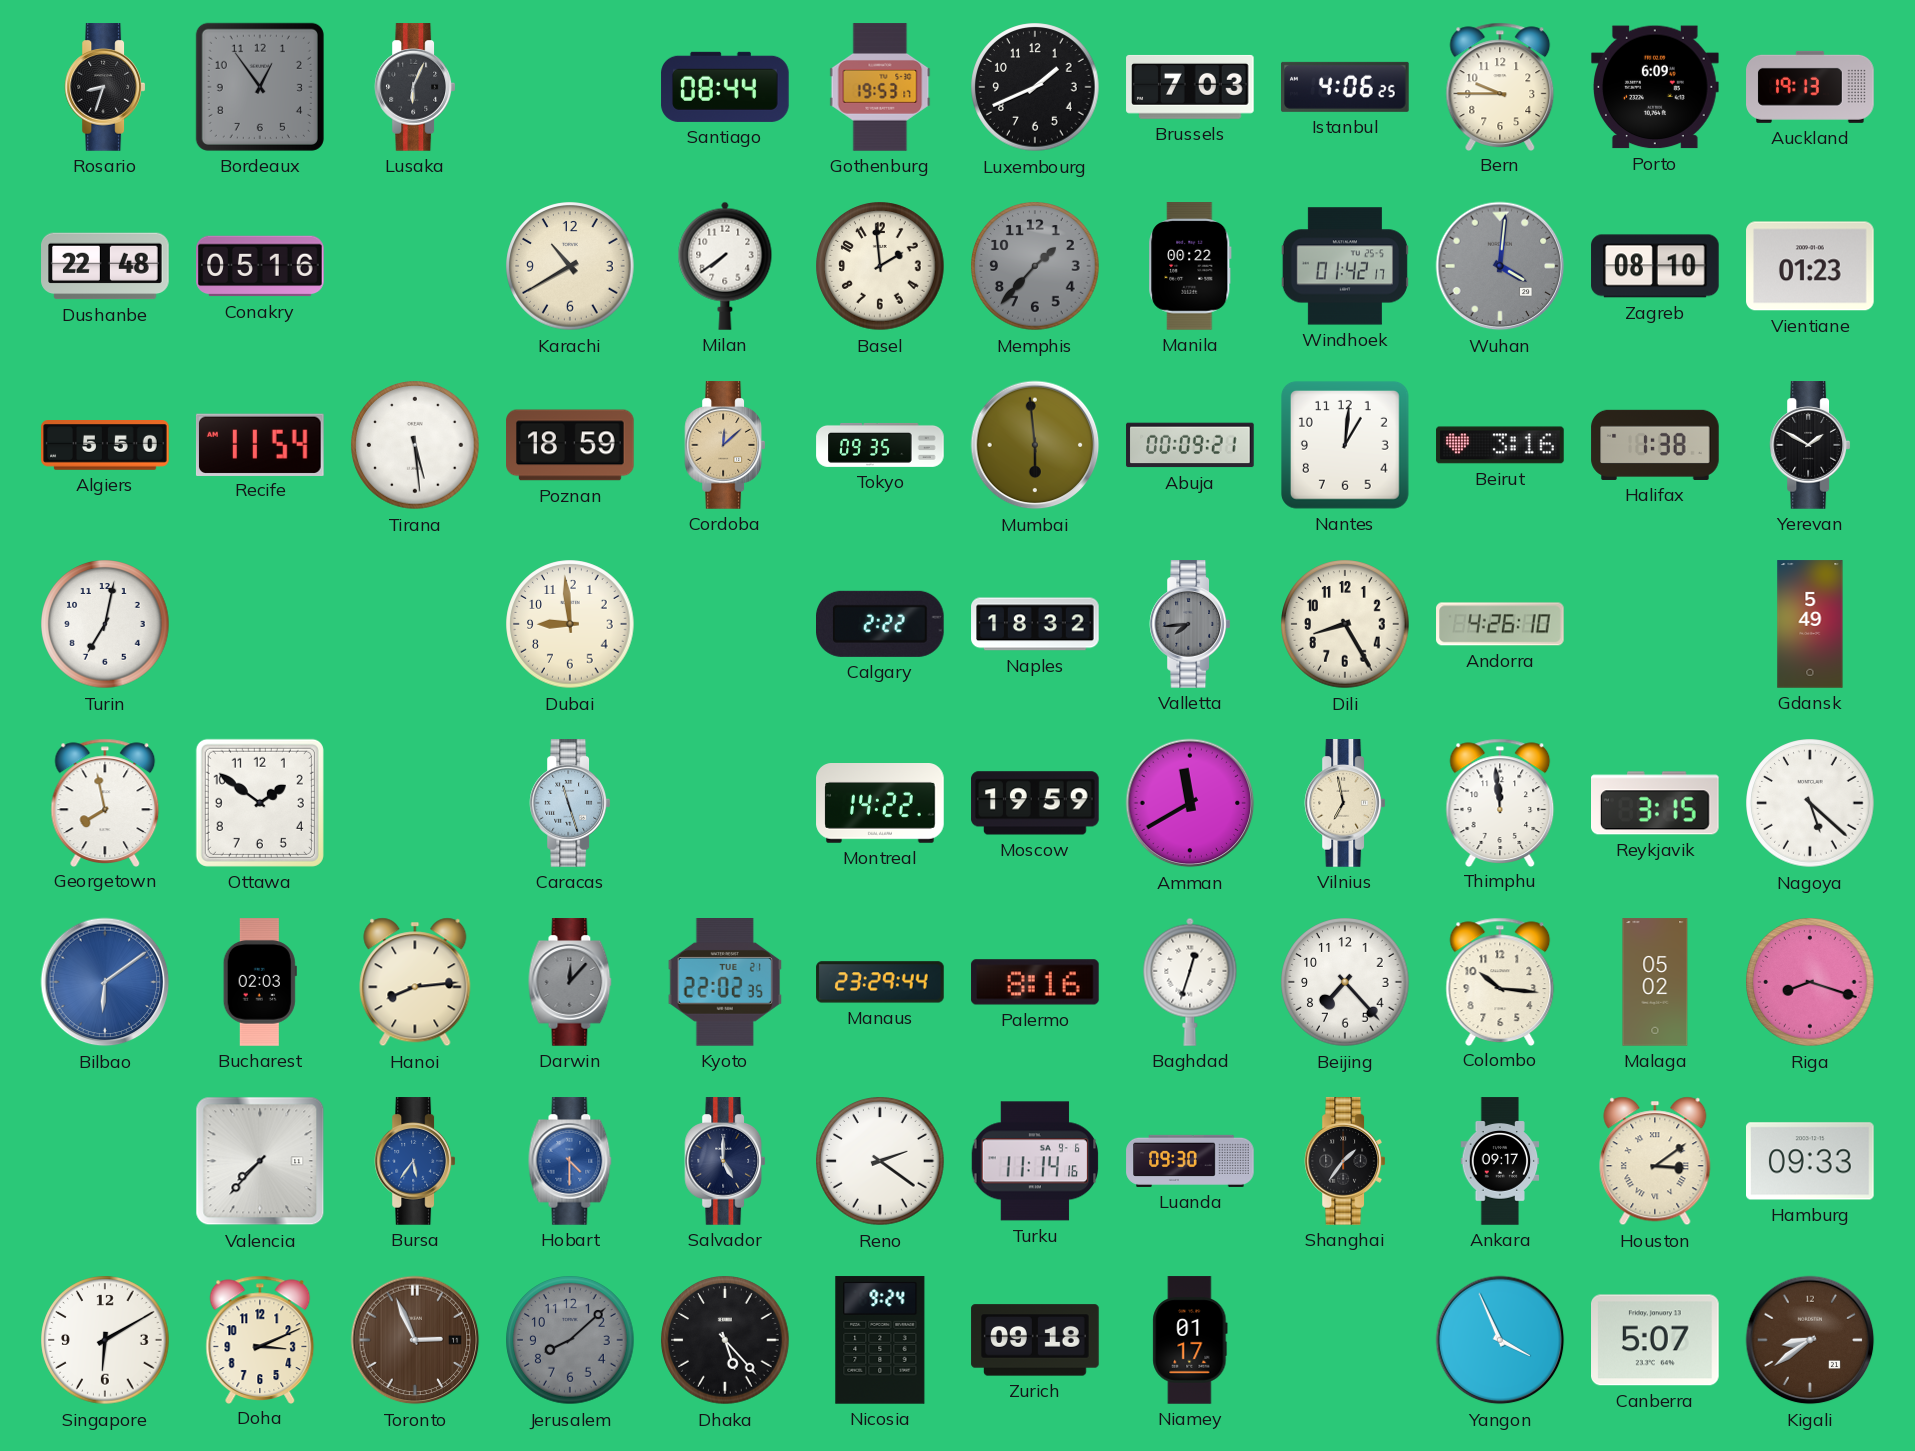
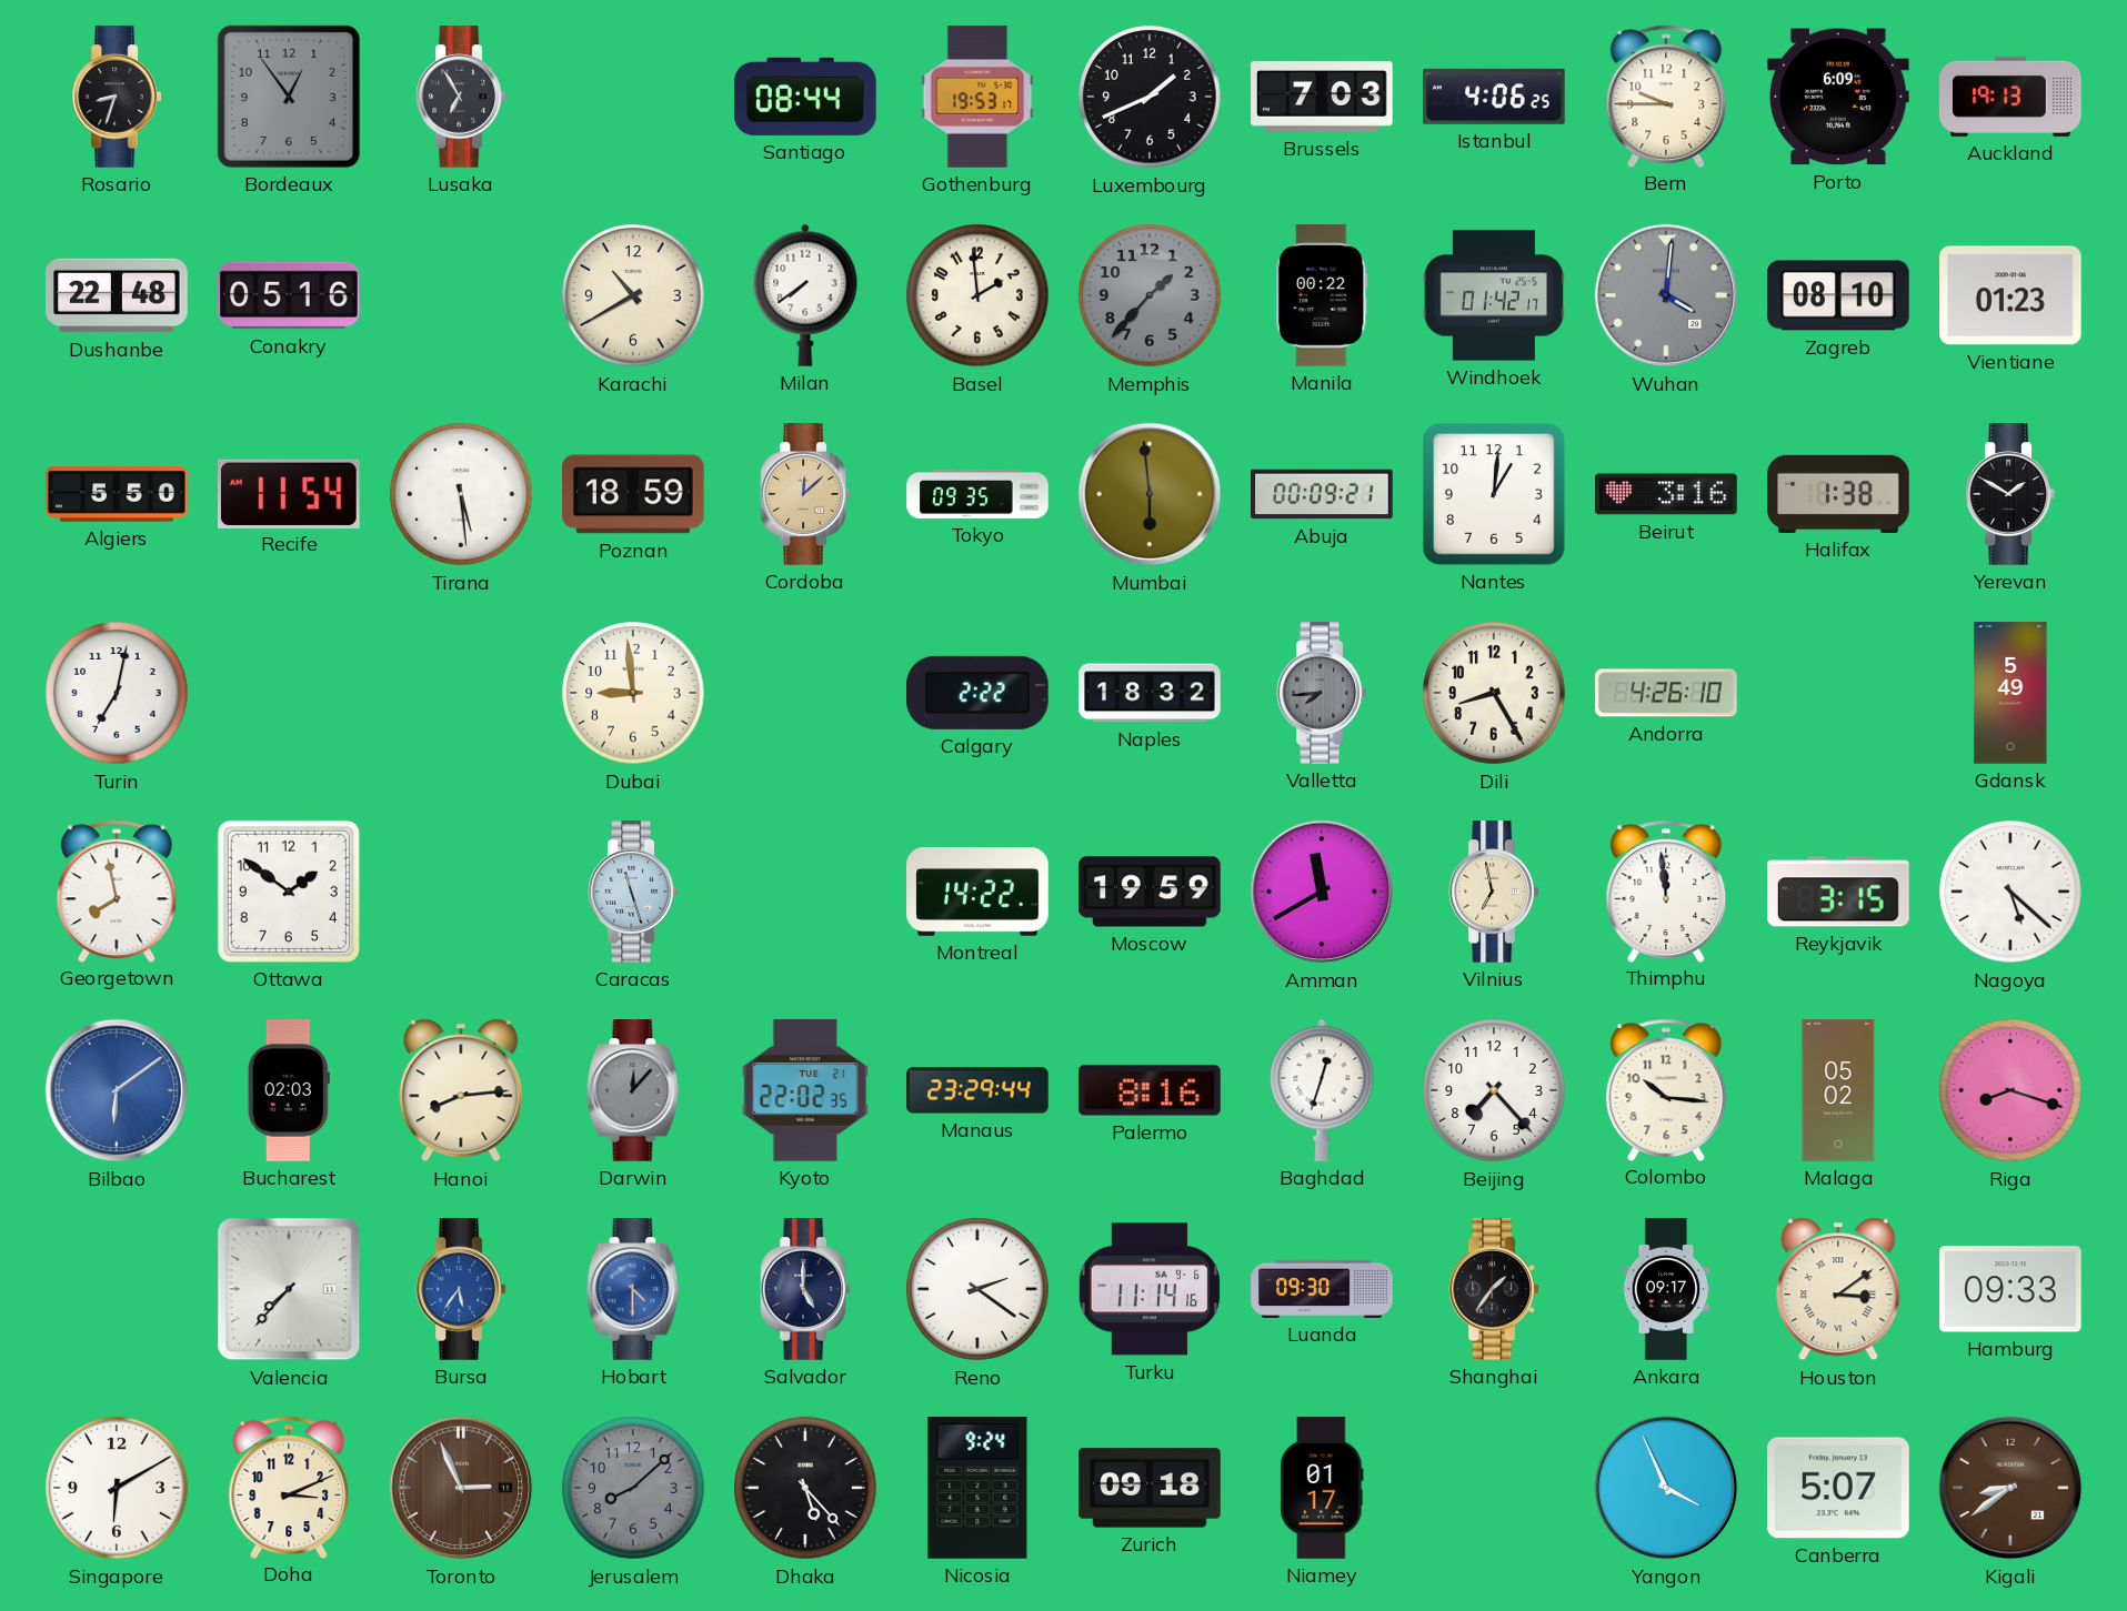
Lusaka: 6:04 -> 6:55
